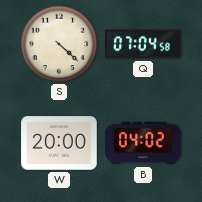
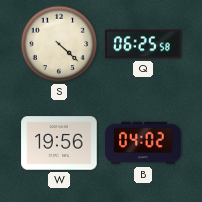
Q: 07:04 -> 06:25
W: 20:00 -> 19:56
